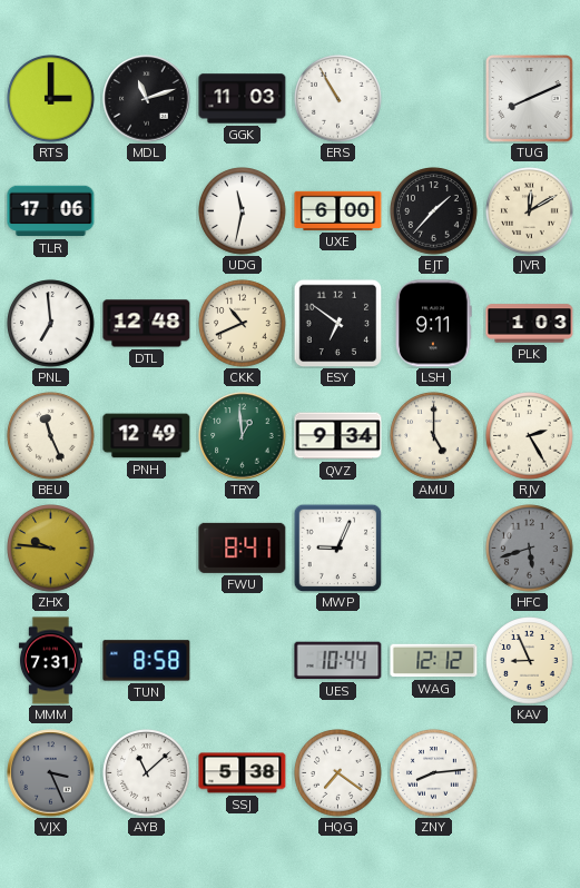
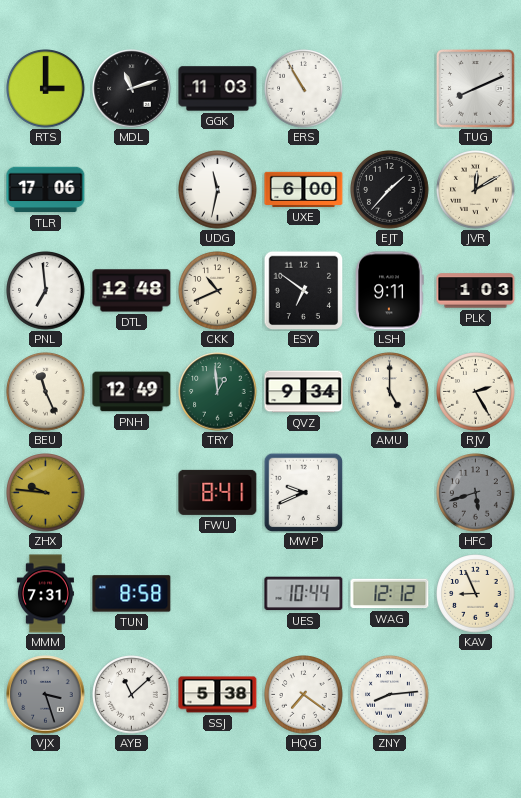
MWP: 9:04 -> 9:41
VJX: 3:26 -> 3:27
